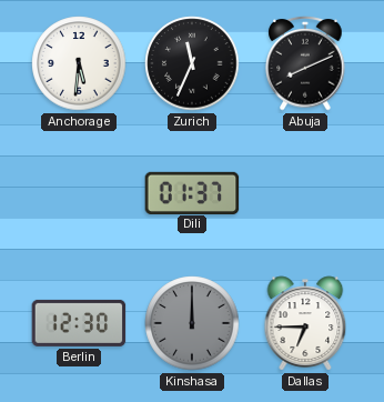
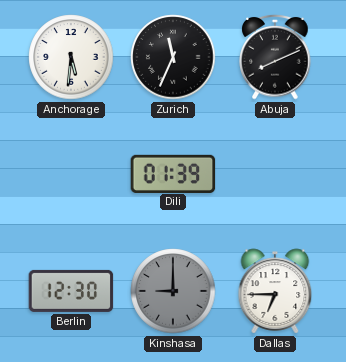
Dili: 01:37 -> 01:39
Kinshasa: 12:00 -> 9:00
